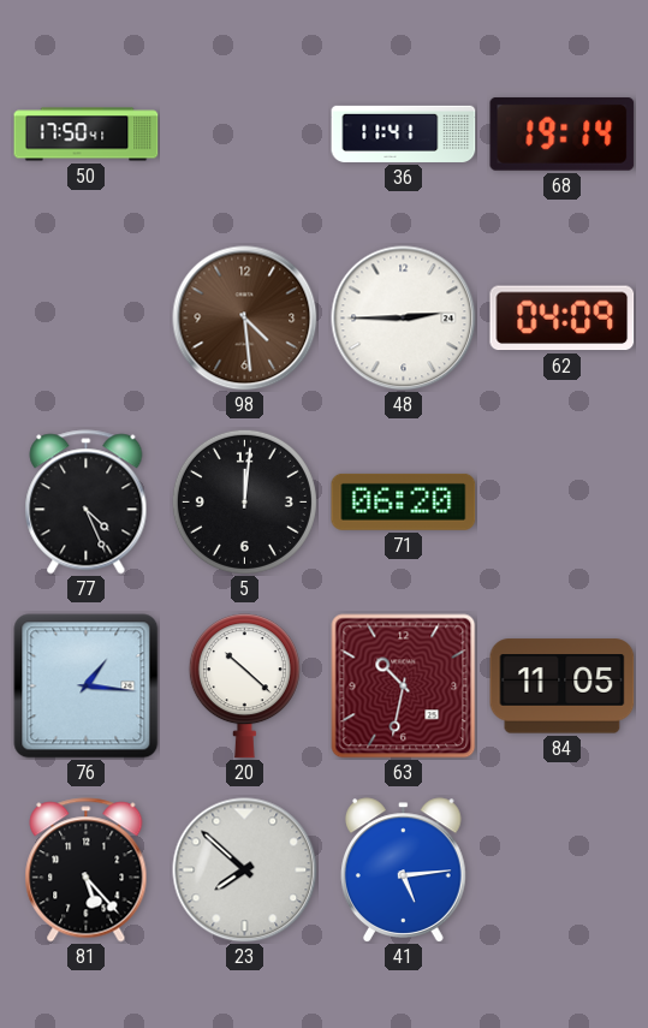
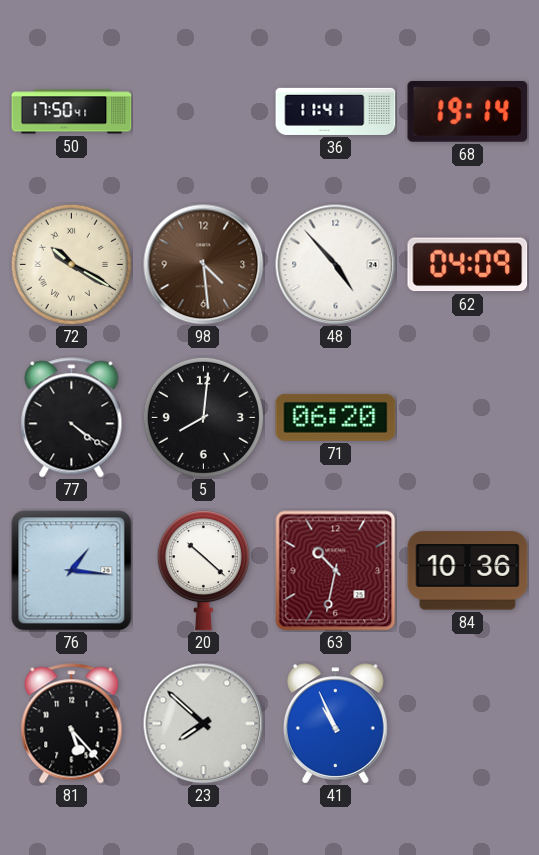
72: none -> 10:20
48: 2:45 -> 4:53
77: 4:26 -> 4:21
5: 12:01 -> 8:01
84: 11:05 -> 10:36
41: 5:14 -> 10:56
